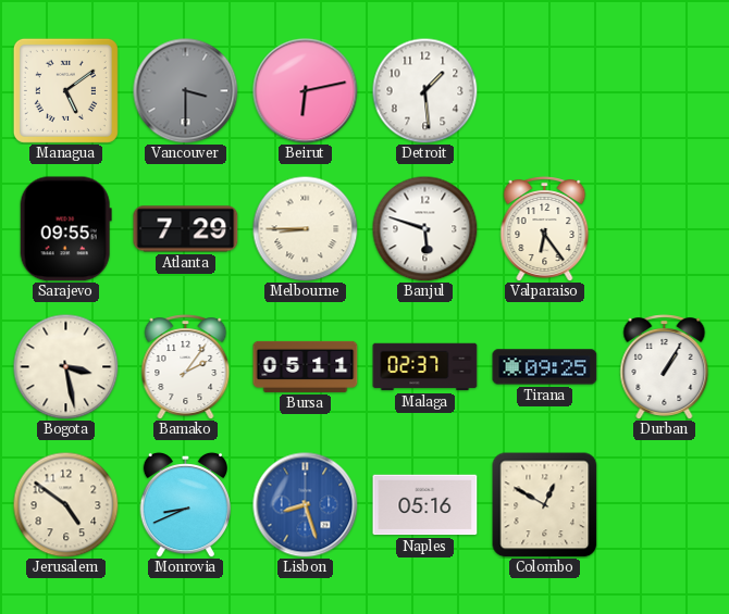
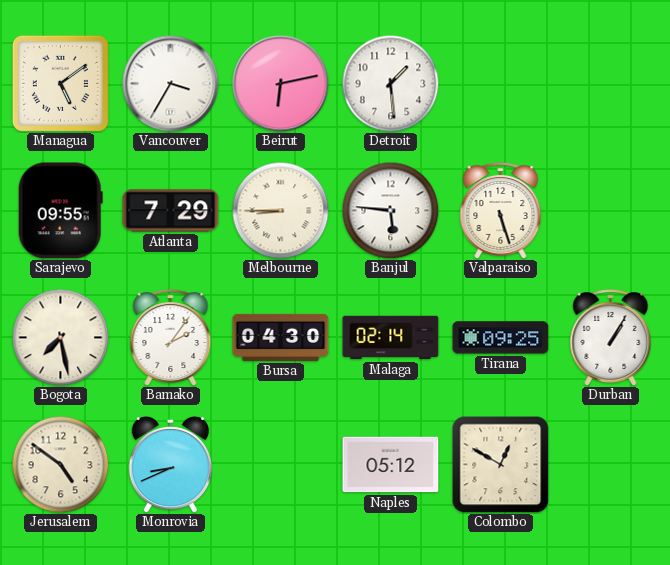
Vancouver: 3:30 -> 3:35
Vancouver dial: grey -> white
Banjul: 5:48 -> 5:46
Valparaiso: 6:24 -> 5:27
Bogota: 3:28 -> 7:28
Bursa: 05:11 -> 04:30
Malaga: 02:37 -> 02:14
Lisbon: 8:27 -> none
Naples: 05:16 -> 05:12
